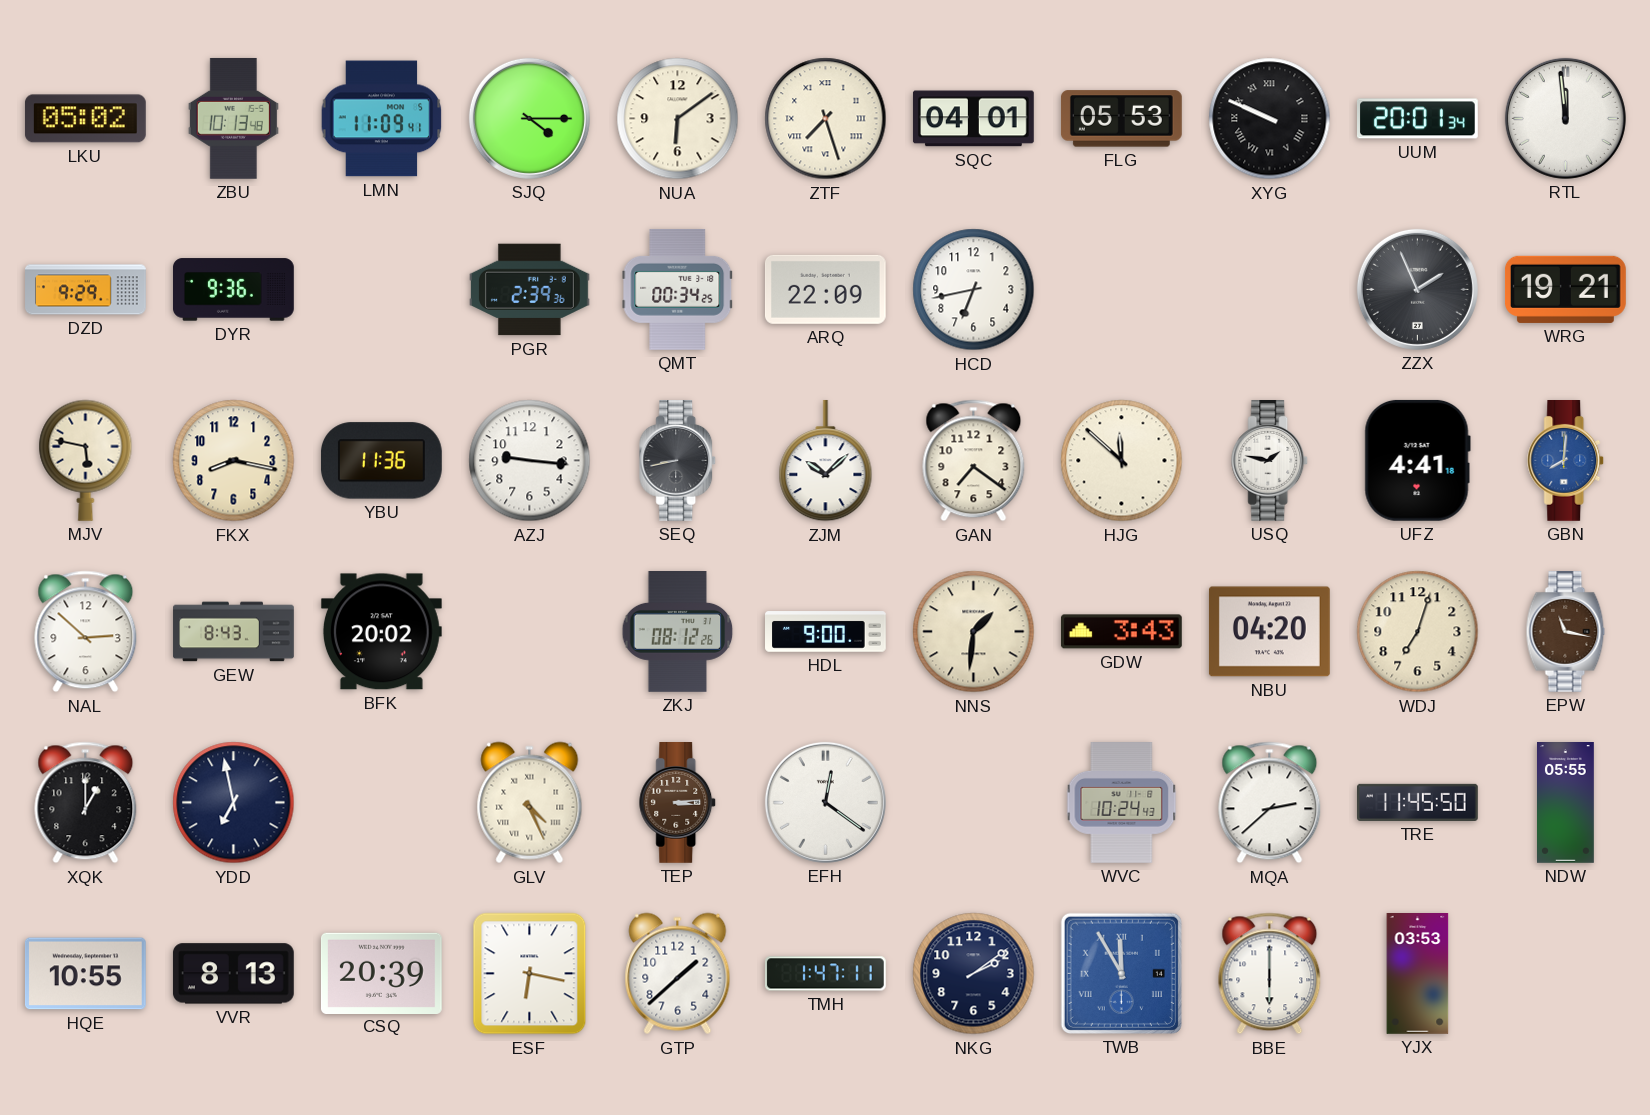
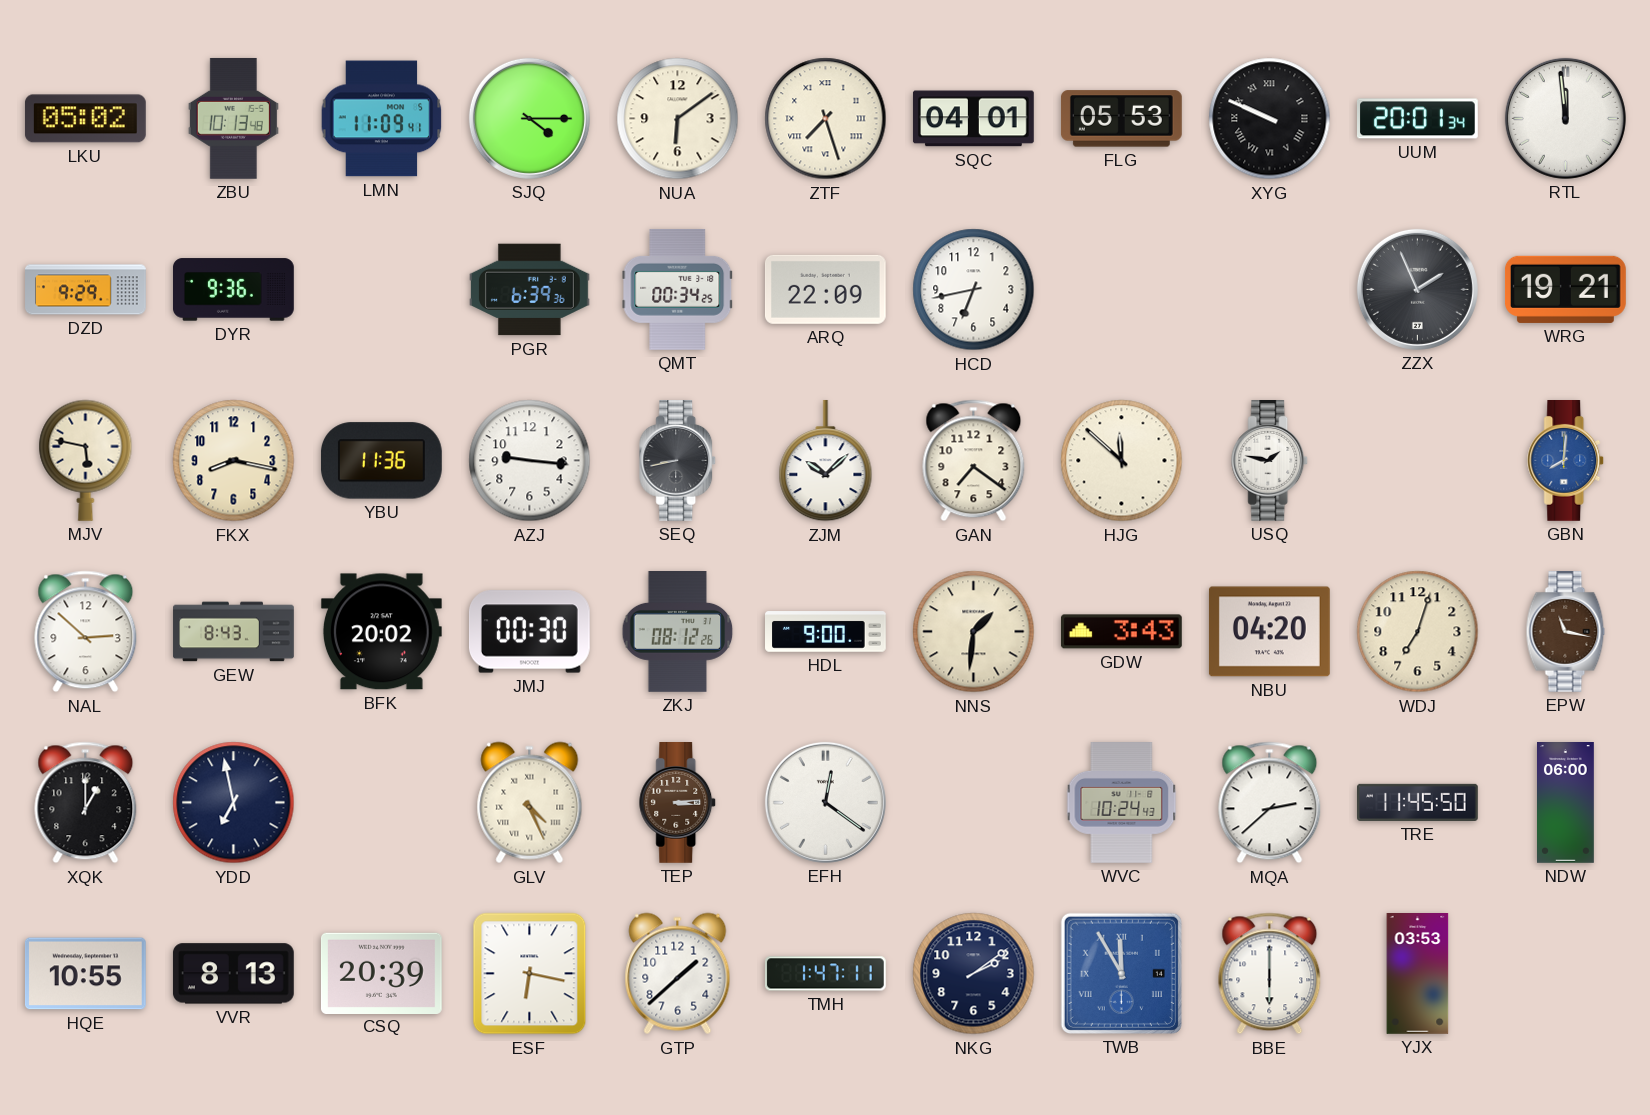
PGR: 2:39 -> 6:39
UFZ: 4:41 -> none
JMJ: none -> 00:30
NDW: 05:55 -> 06:00
